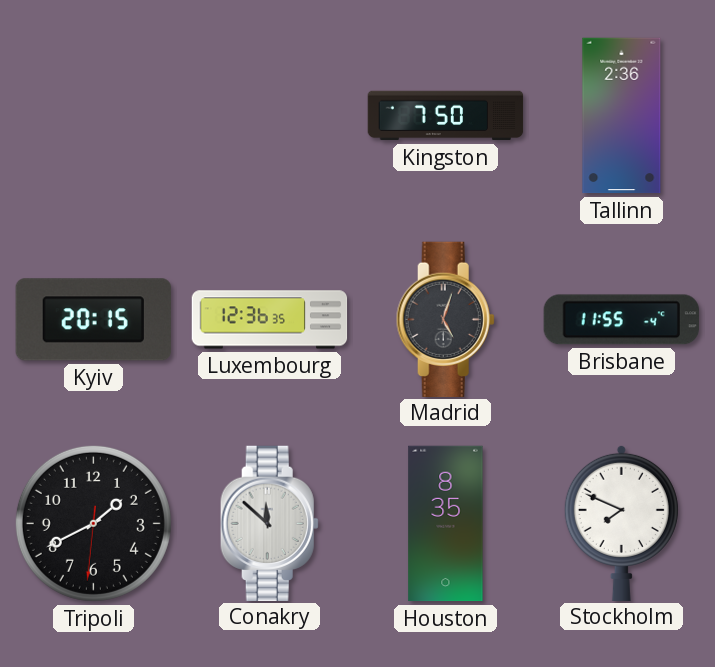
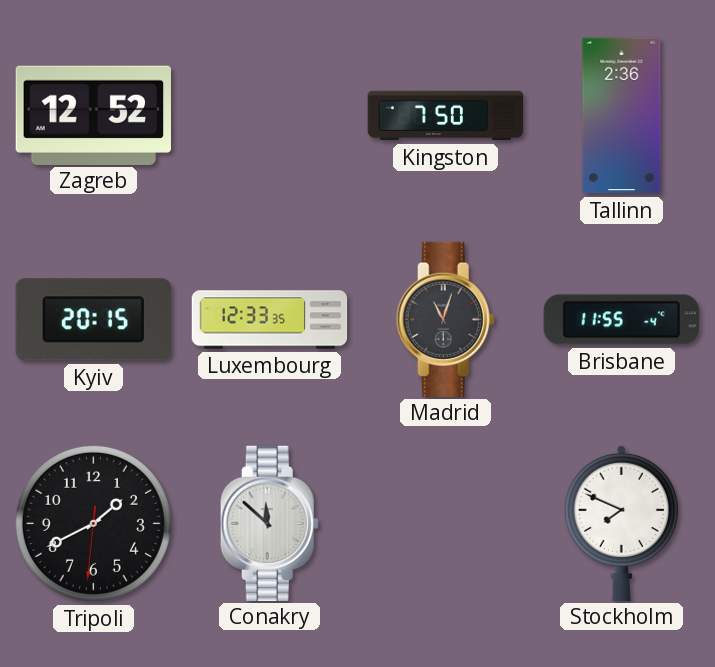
Zagreb: none -> 12:52
Luxembourg: 12:36 -> 12:33
Madrid: 5:03 -> 11:03
Houston: 8:35 -> none
